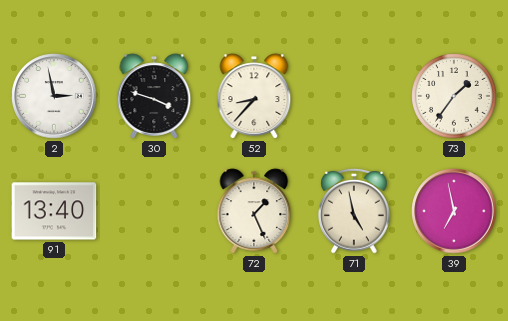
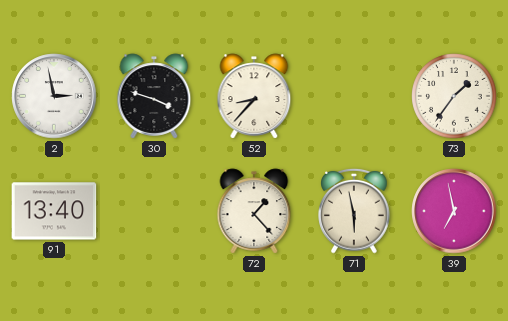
72: 1:26 -> 1:23
71: 4:58 -> 5:58
